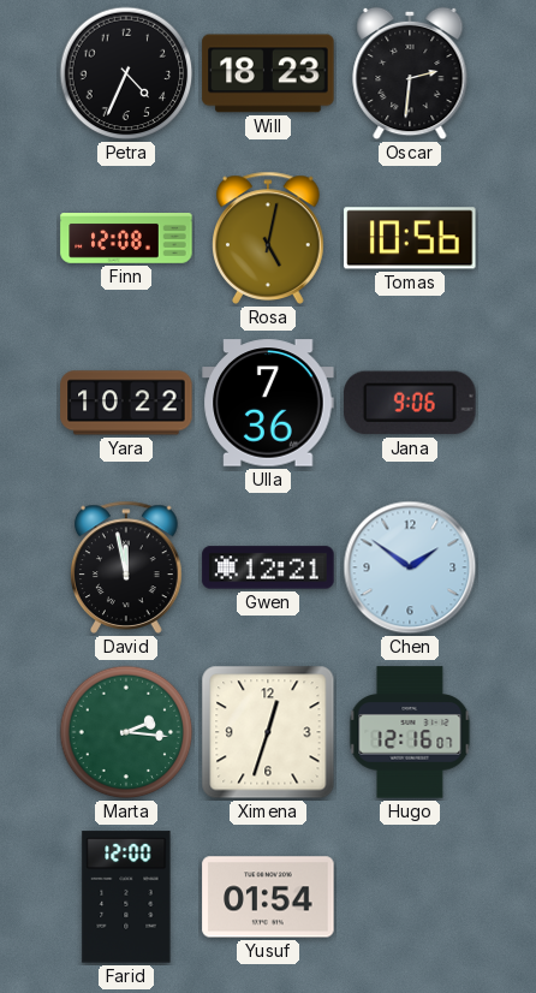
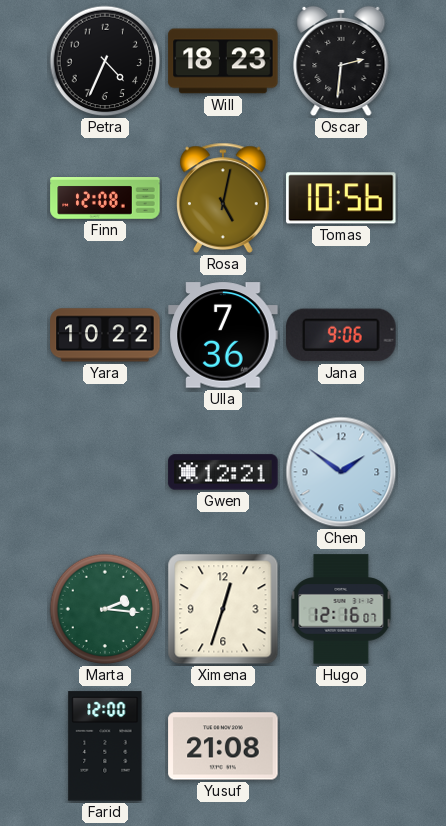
David: 11:58 -> none
Yusuf: 01:54 -> 21:08
